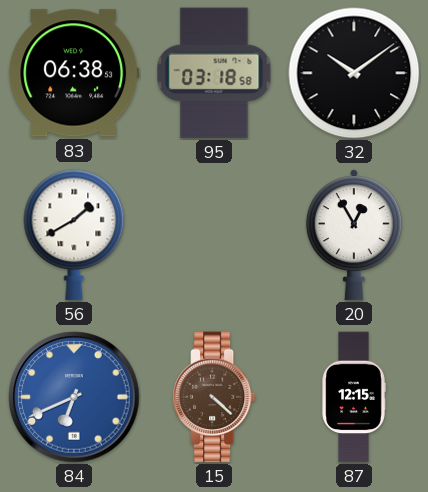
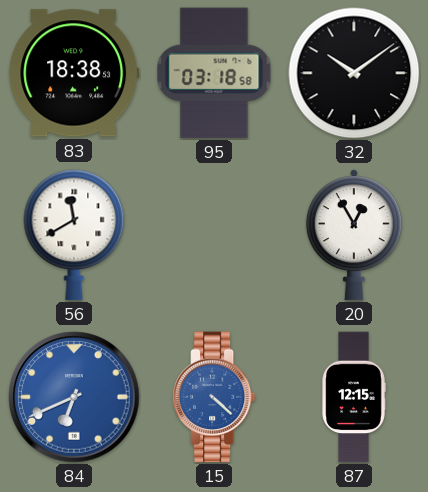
83: 06:38 -> 18:38
56: 1:40 -> 11:40
15 dial: brown -> blue
